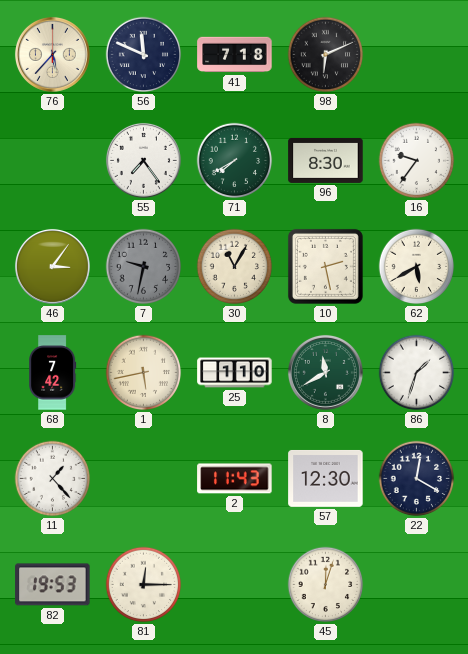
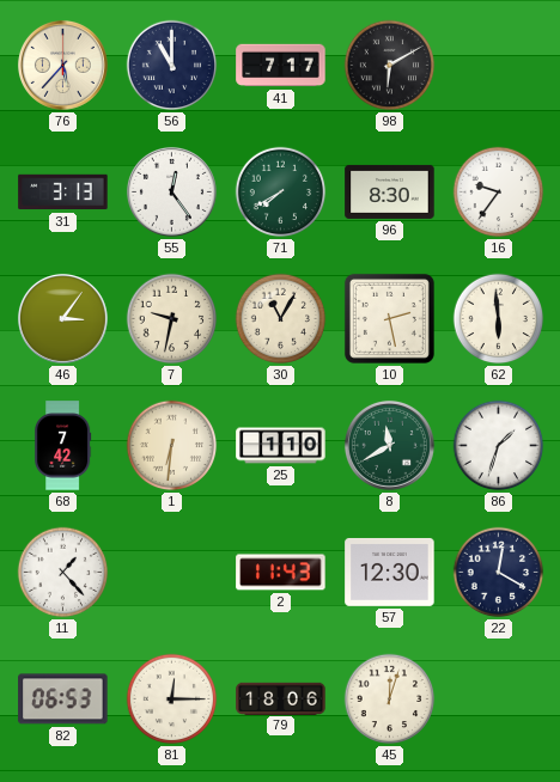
56: 11:49 -> 11:00
41: 7:18 -> 7:17
98: 6:11 -> 6:10
31: none -> 3:13
55: 7:24 -> 12:24
7 dial: grey -> cream
62: 5:40 -> 5:59
1: 5:43 -> 6:31
82: 19:53 -> 06:53
79: none -> 18:06
